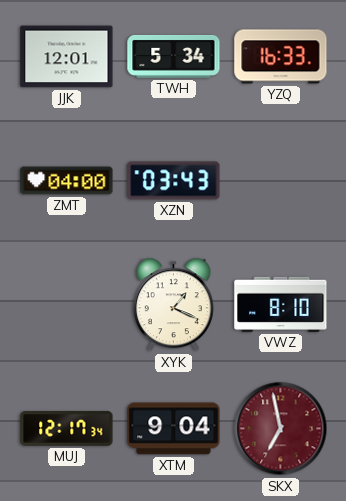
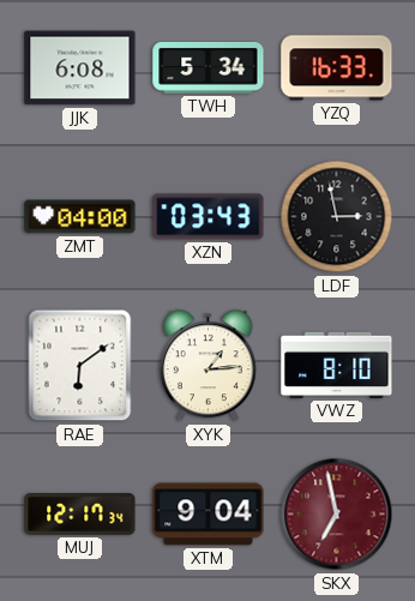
JJK: 12:01 -> 6:08
LDF: none -> 2:58
RAE: none -> 6:09
XYK: 1:19 -> 1:14
